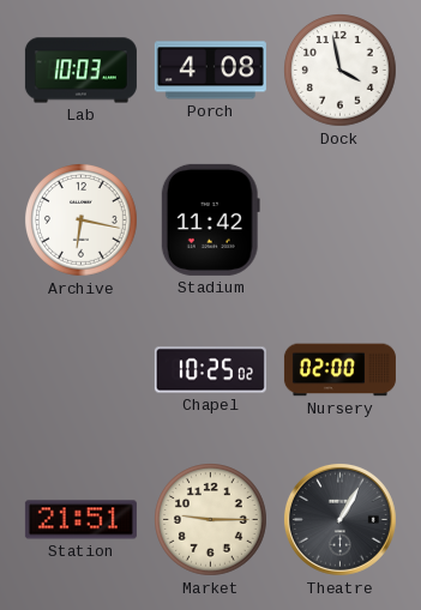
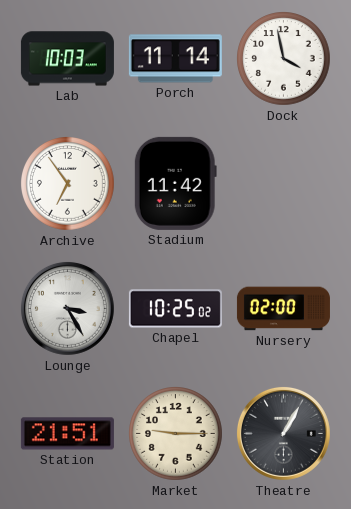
Porch: 4:08 -> 11:14
Archive: 6:17 -> 6:54
Lounge: none -> 3:25
